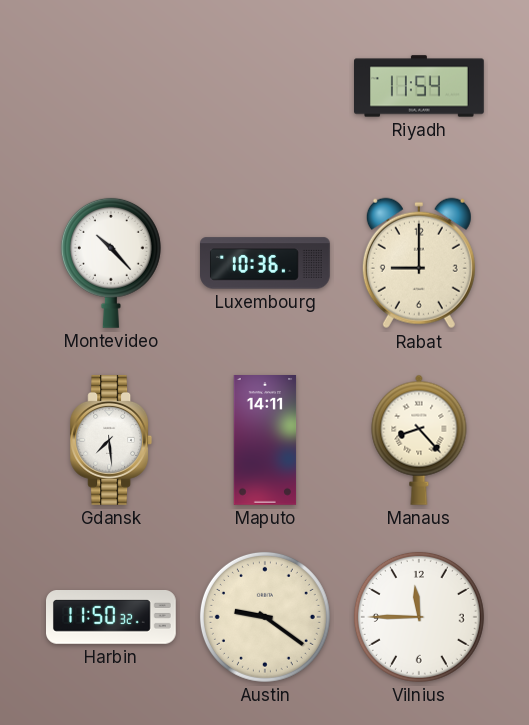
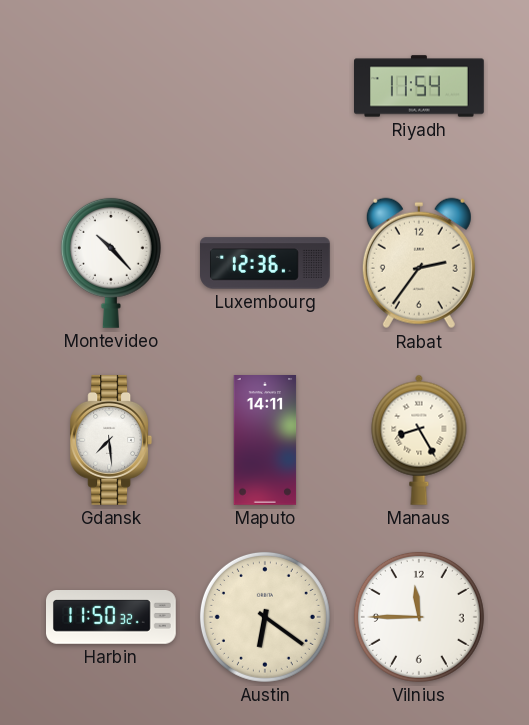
Luxembourg: 10:36 -> 12:36
Rabat: 9:00 -> 2:36
Manaus: 8:23 -> 8:25
Austin: 9:21 -> 6:21
